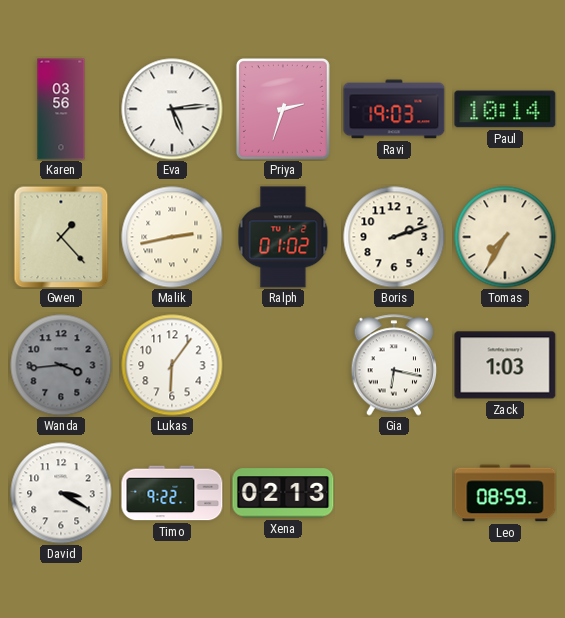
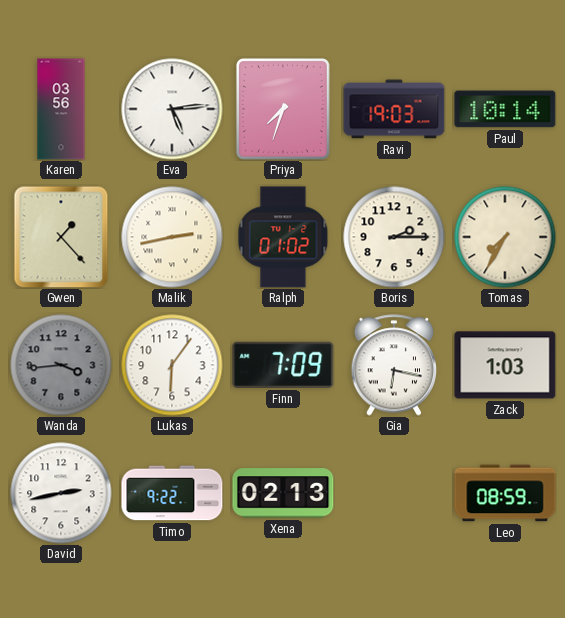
Priya: 2:33 -> 7:33
Boris: 2:12 -> 2:15
Finn: none -> 7:09
David: 3:20 -> 2:43
